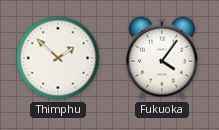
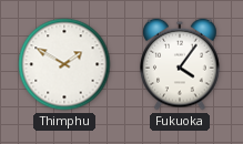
Thimphu: 1:52 -> 1:50
